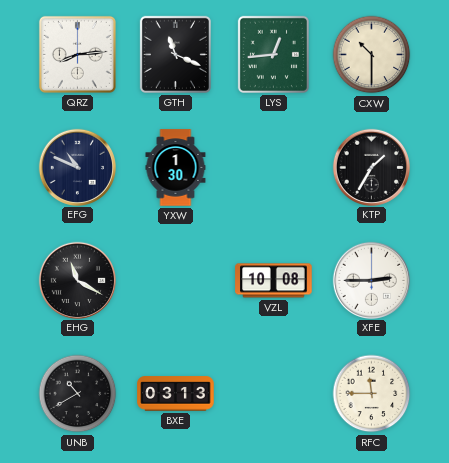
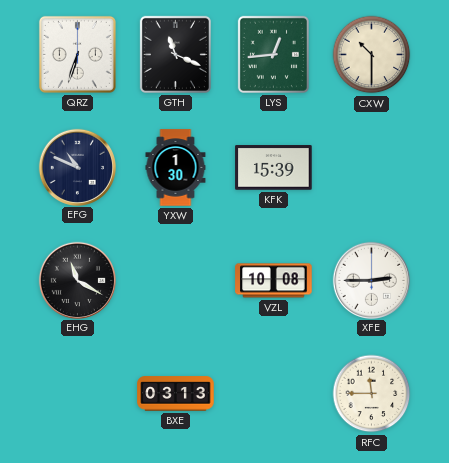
QRZ: 8:14 -> 6:33
KFK: none -> 15:39
KTP: 1:35 -> none
UNB: 10:40 -> none
